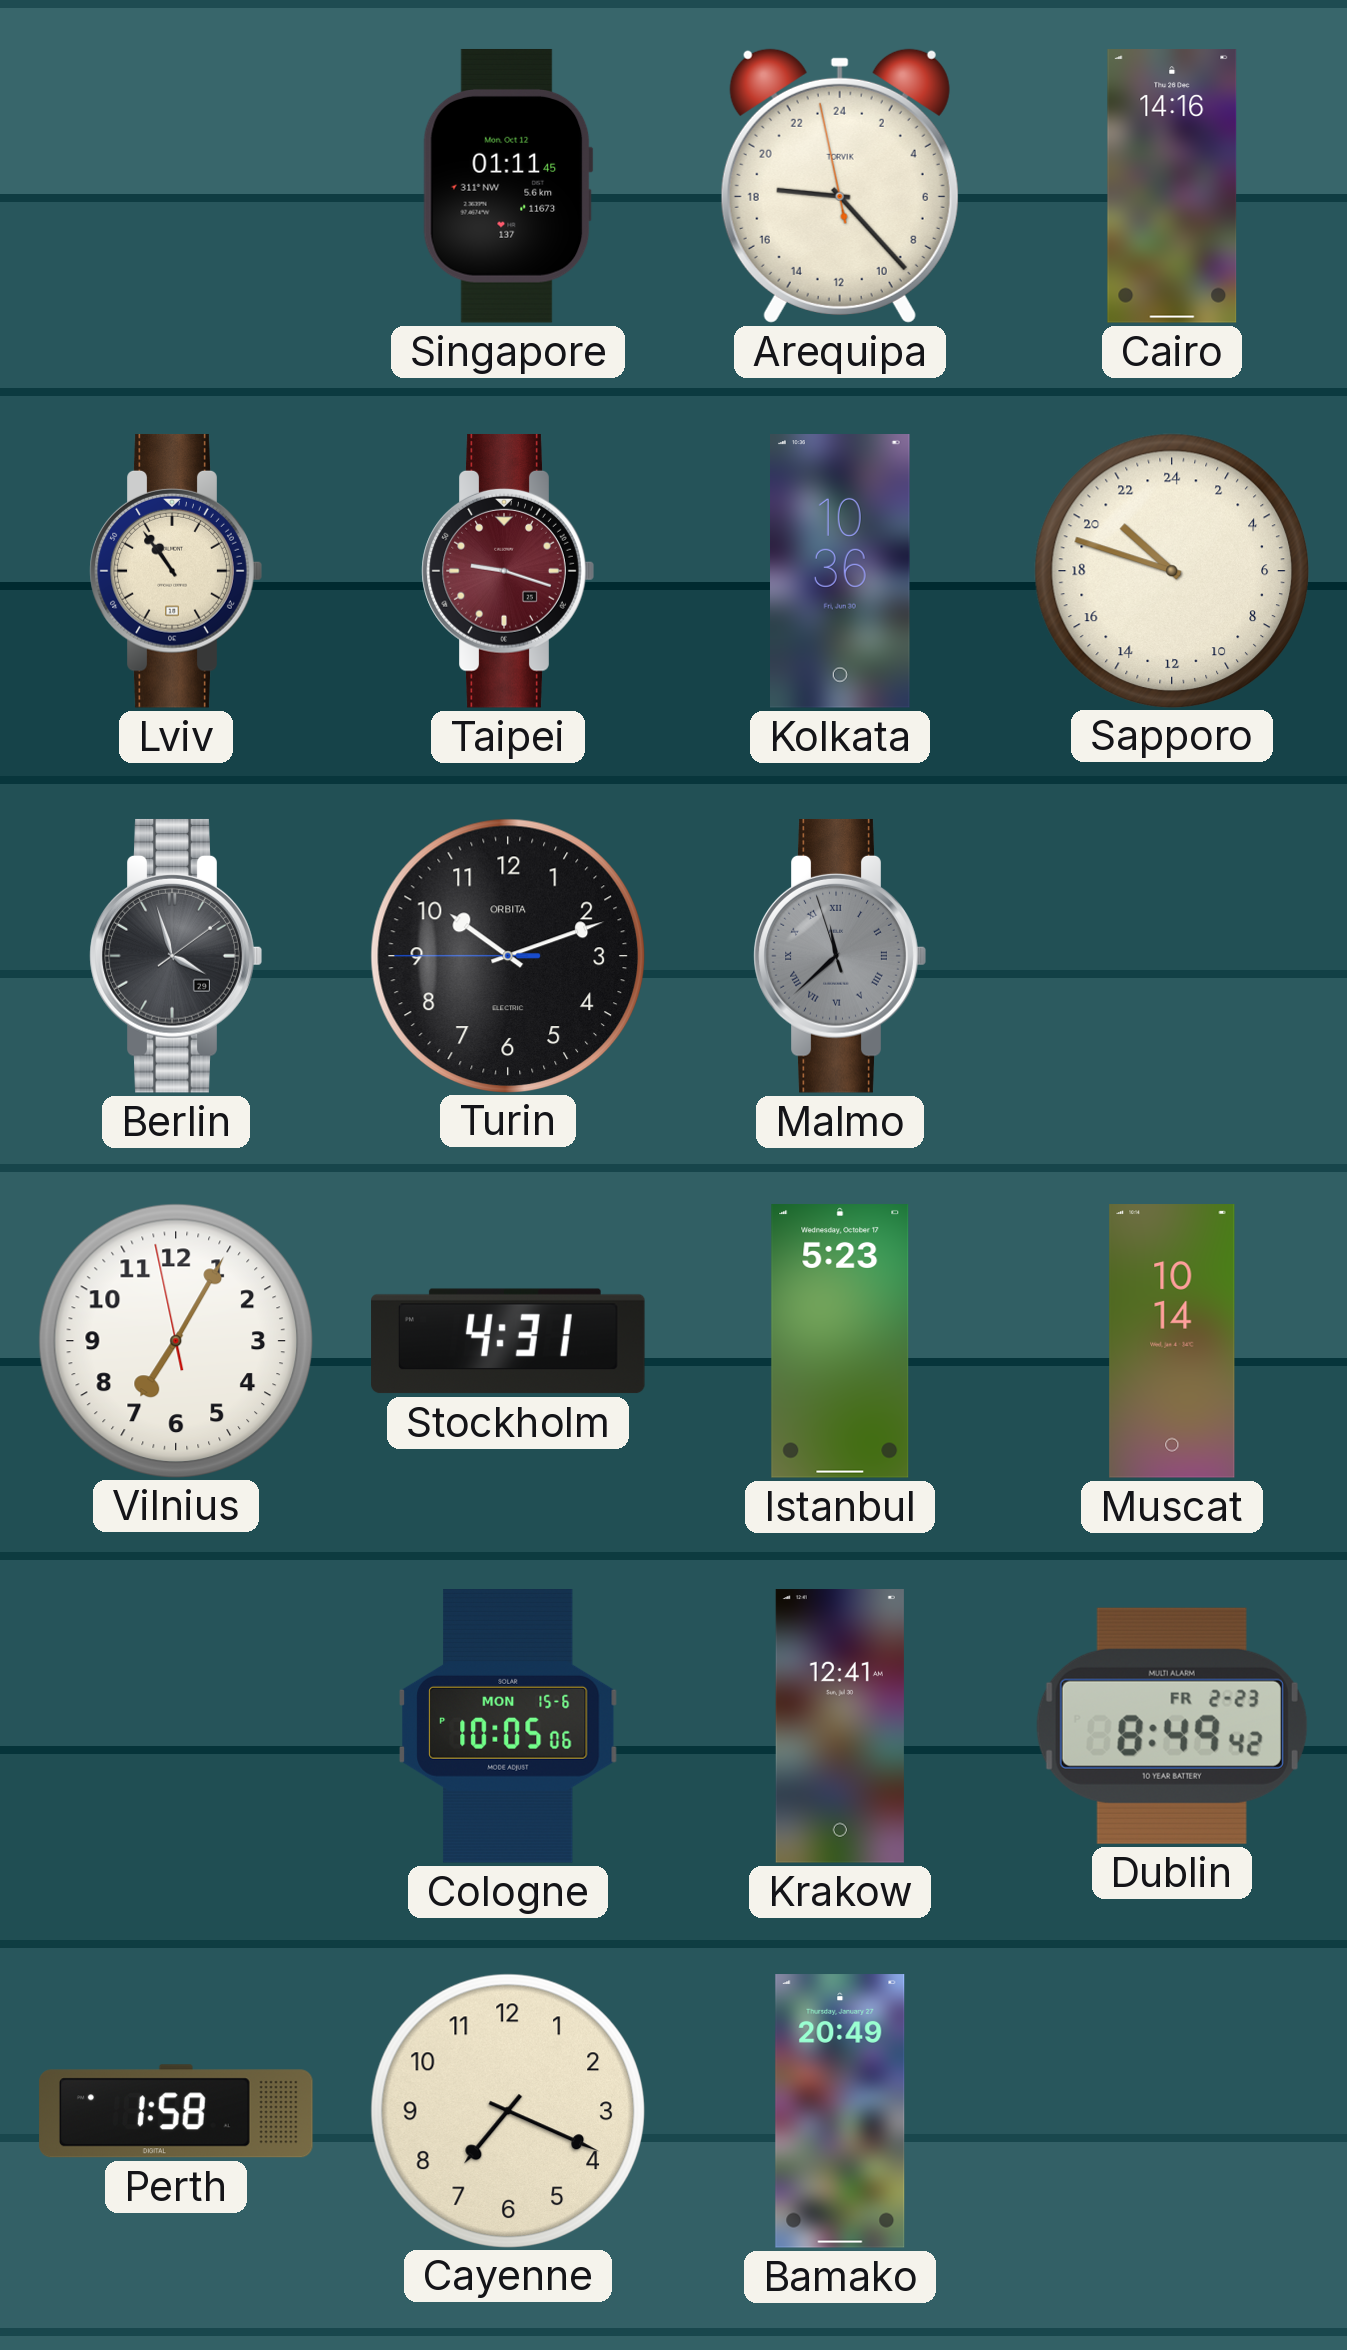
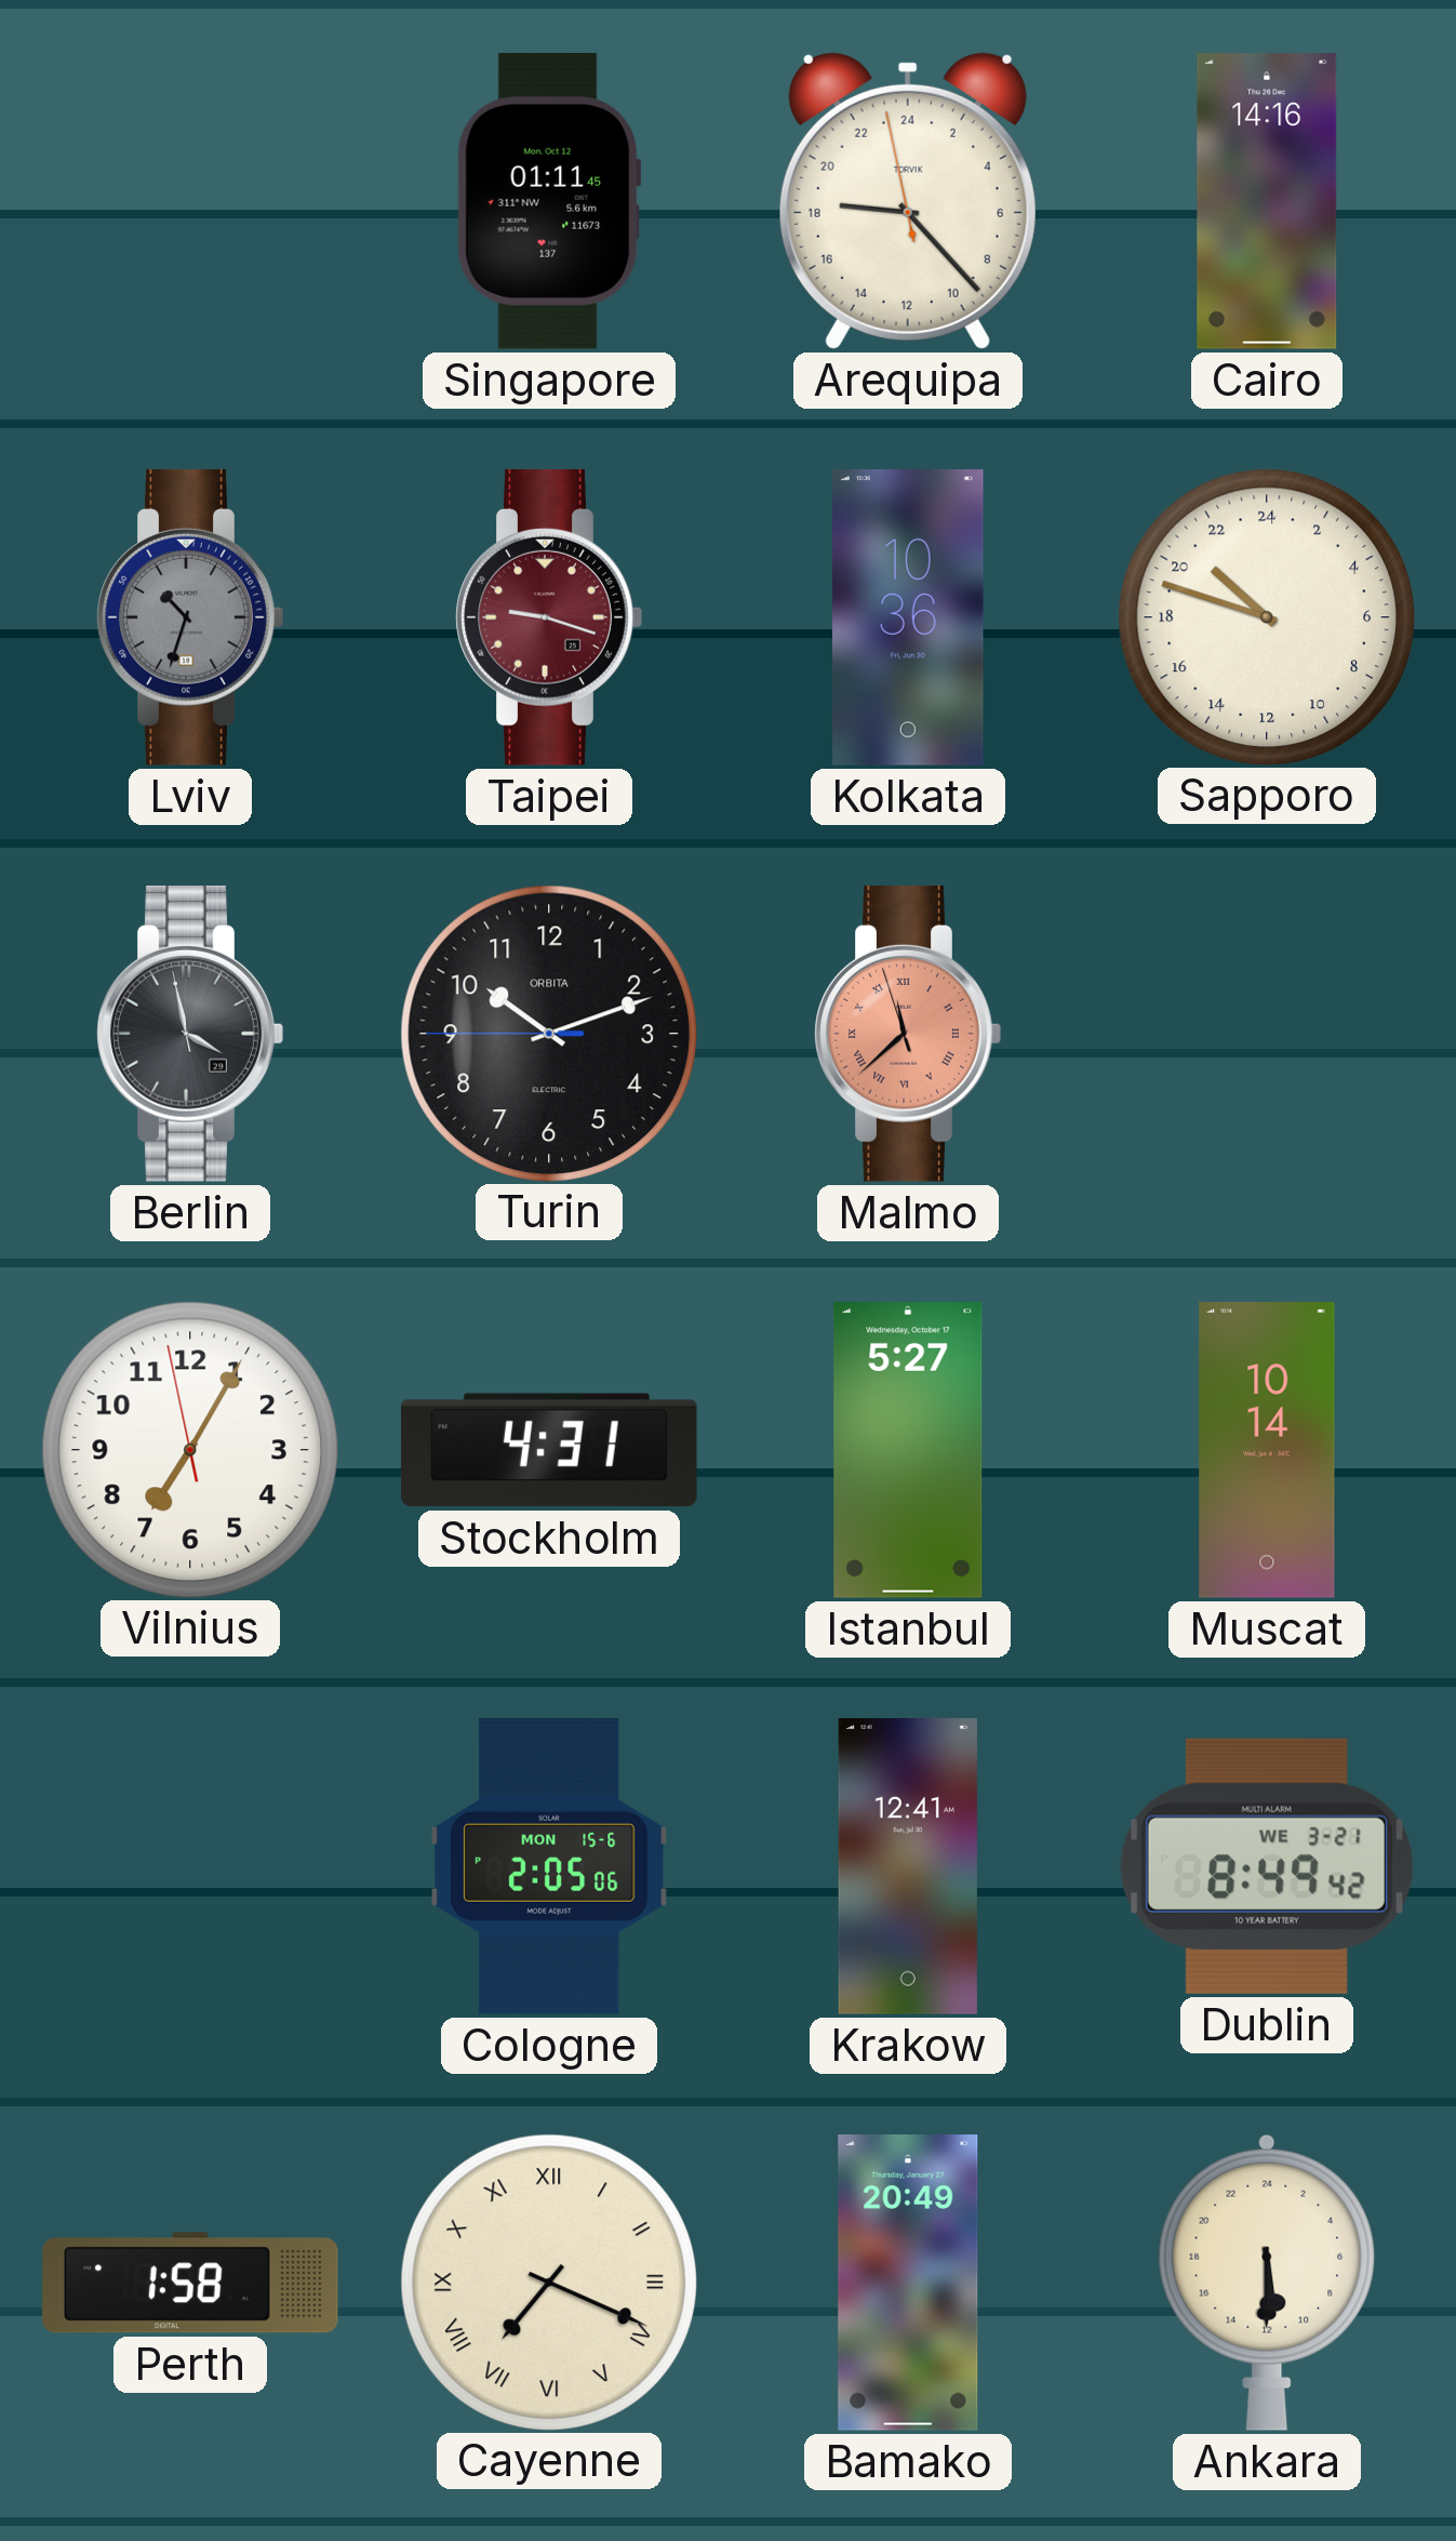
Lviv: 10:54 -> 10:33
Lviv dial: cream -> grey
Berlin: 3:57:09 -> 3:57:58
Malmo dial: grey -> salmon
Istanbul: 5:23 -> 5:27
Cologne: 10:05 -> 2:05
Dublin date: FR 2-23 -> WE 3-21
Cayenne numerals: Arabic -> Roman
Ankara: none -> 11:30
